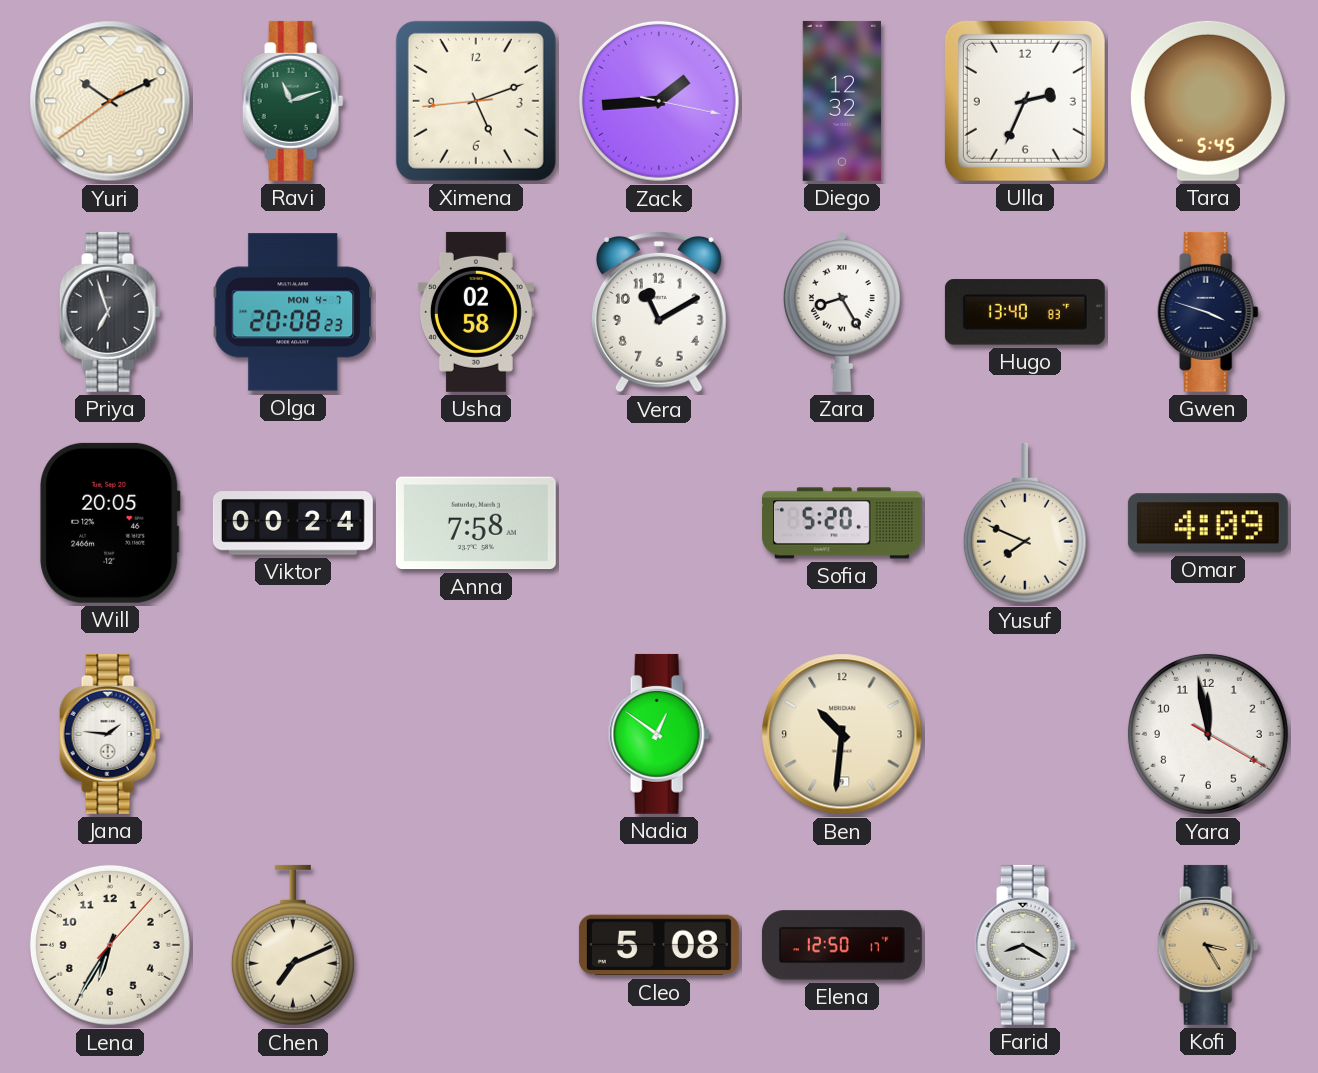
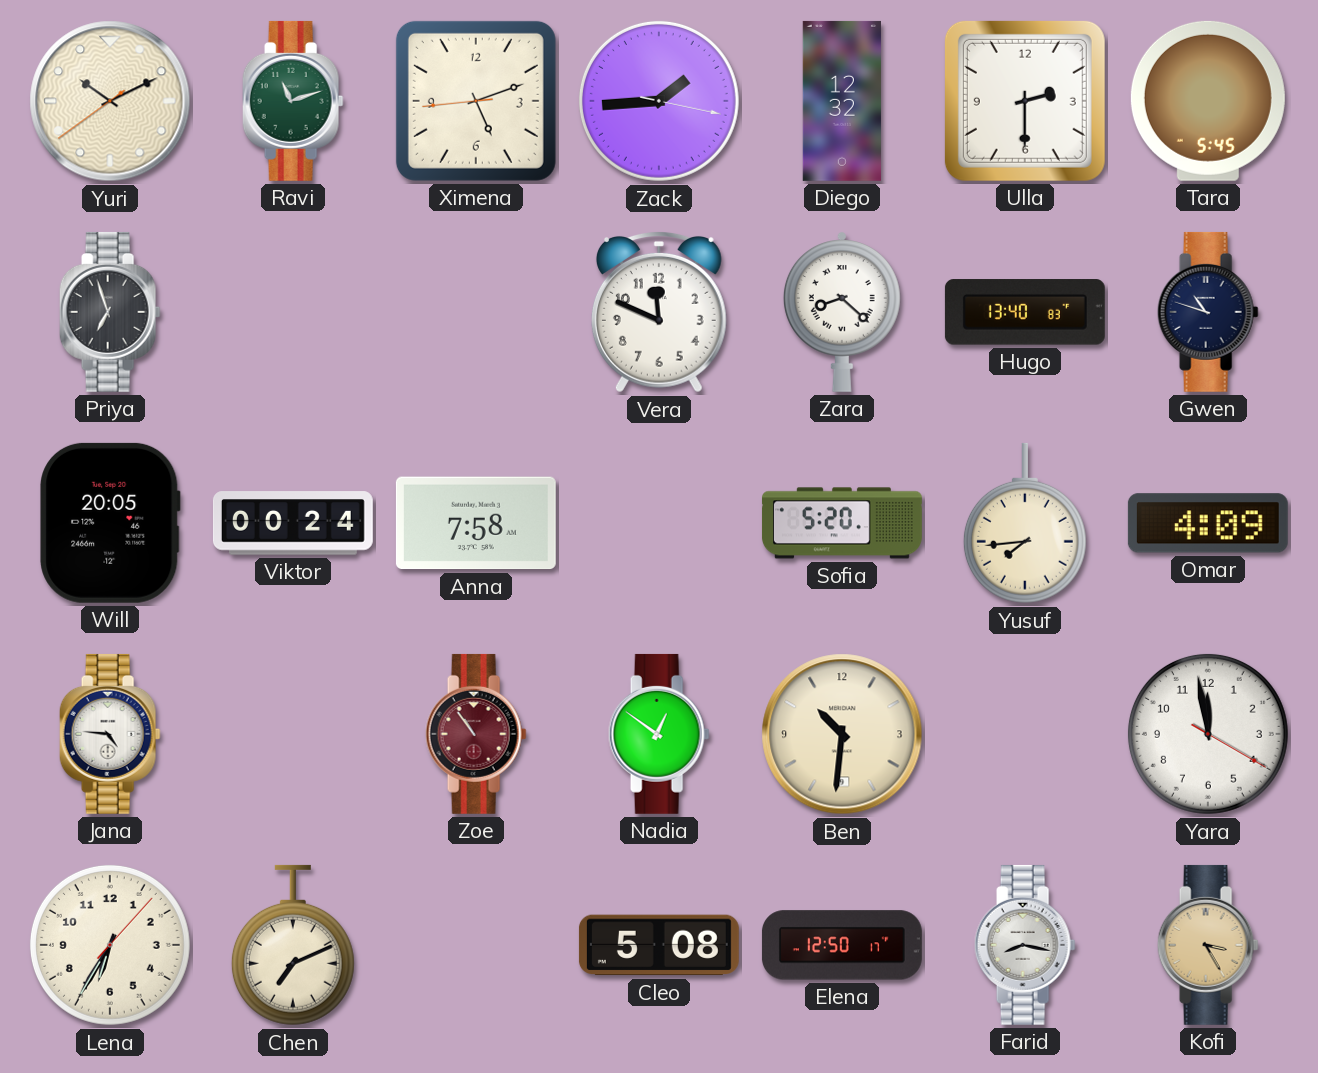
Ulla: 2:34 -> 2:30
Olga: 20:08 -> none
Usha: 02:58 -> none
Vera: 11:10 -> 11:49
Zara: 8:25 -> 8:22
Gwen: 3:48 -> 10:48
Yusuf: 7:49 -> 7:44
Jana: 1:46 -> 4:46
Zoe: none -> 10:54
Farid: 8:20 -> 8:17
